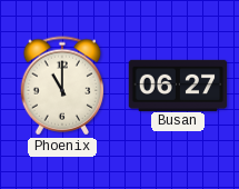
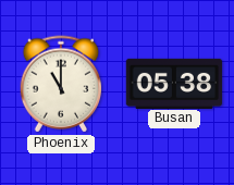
Busan: 06:27 -> 05:38
